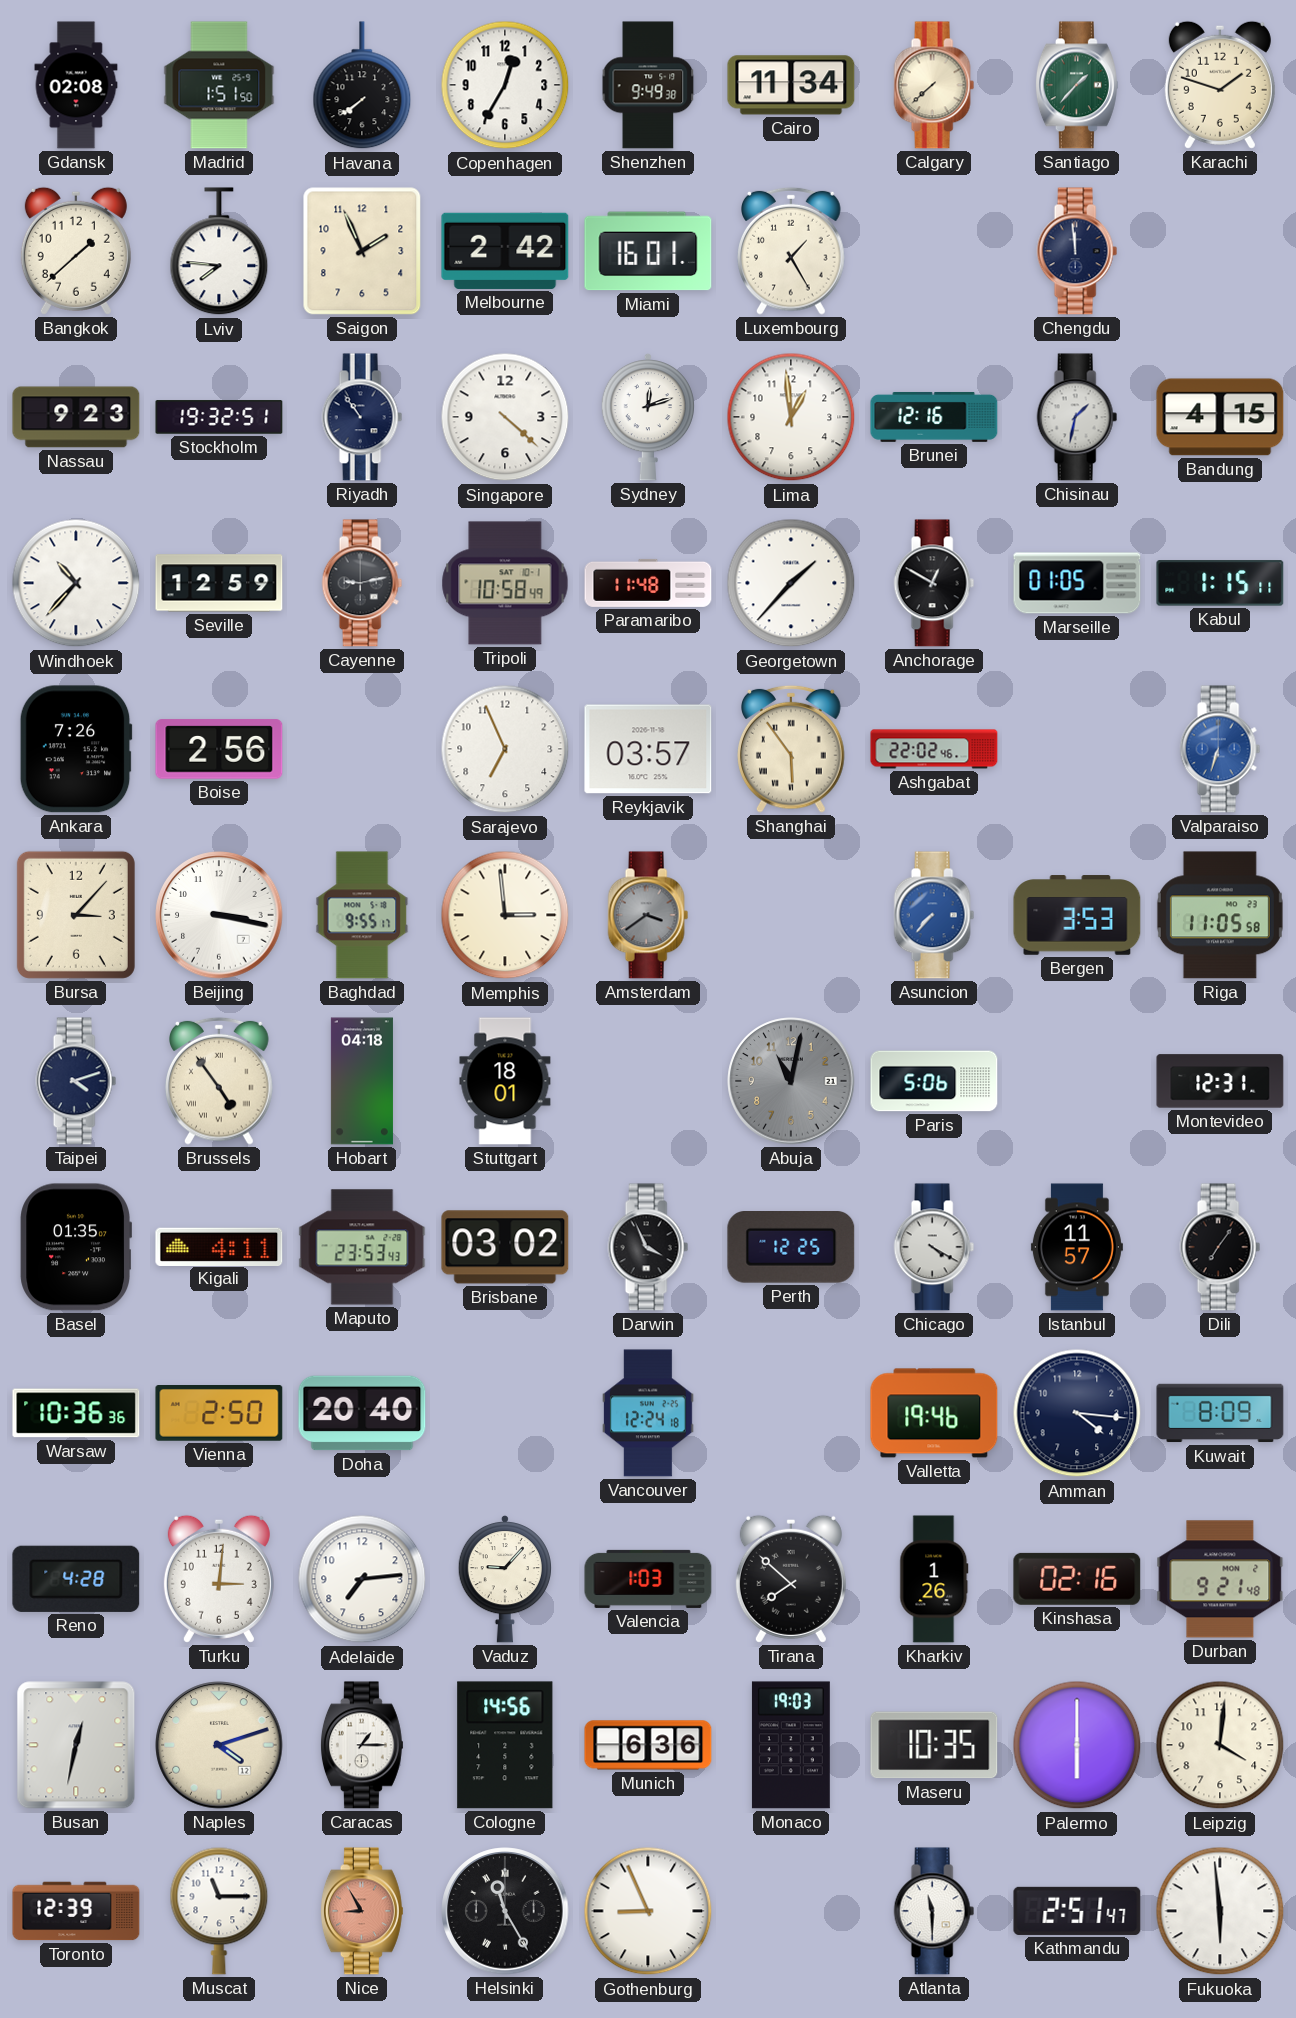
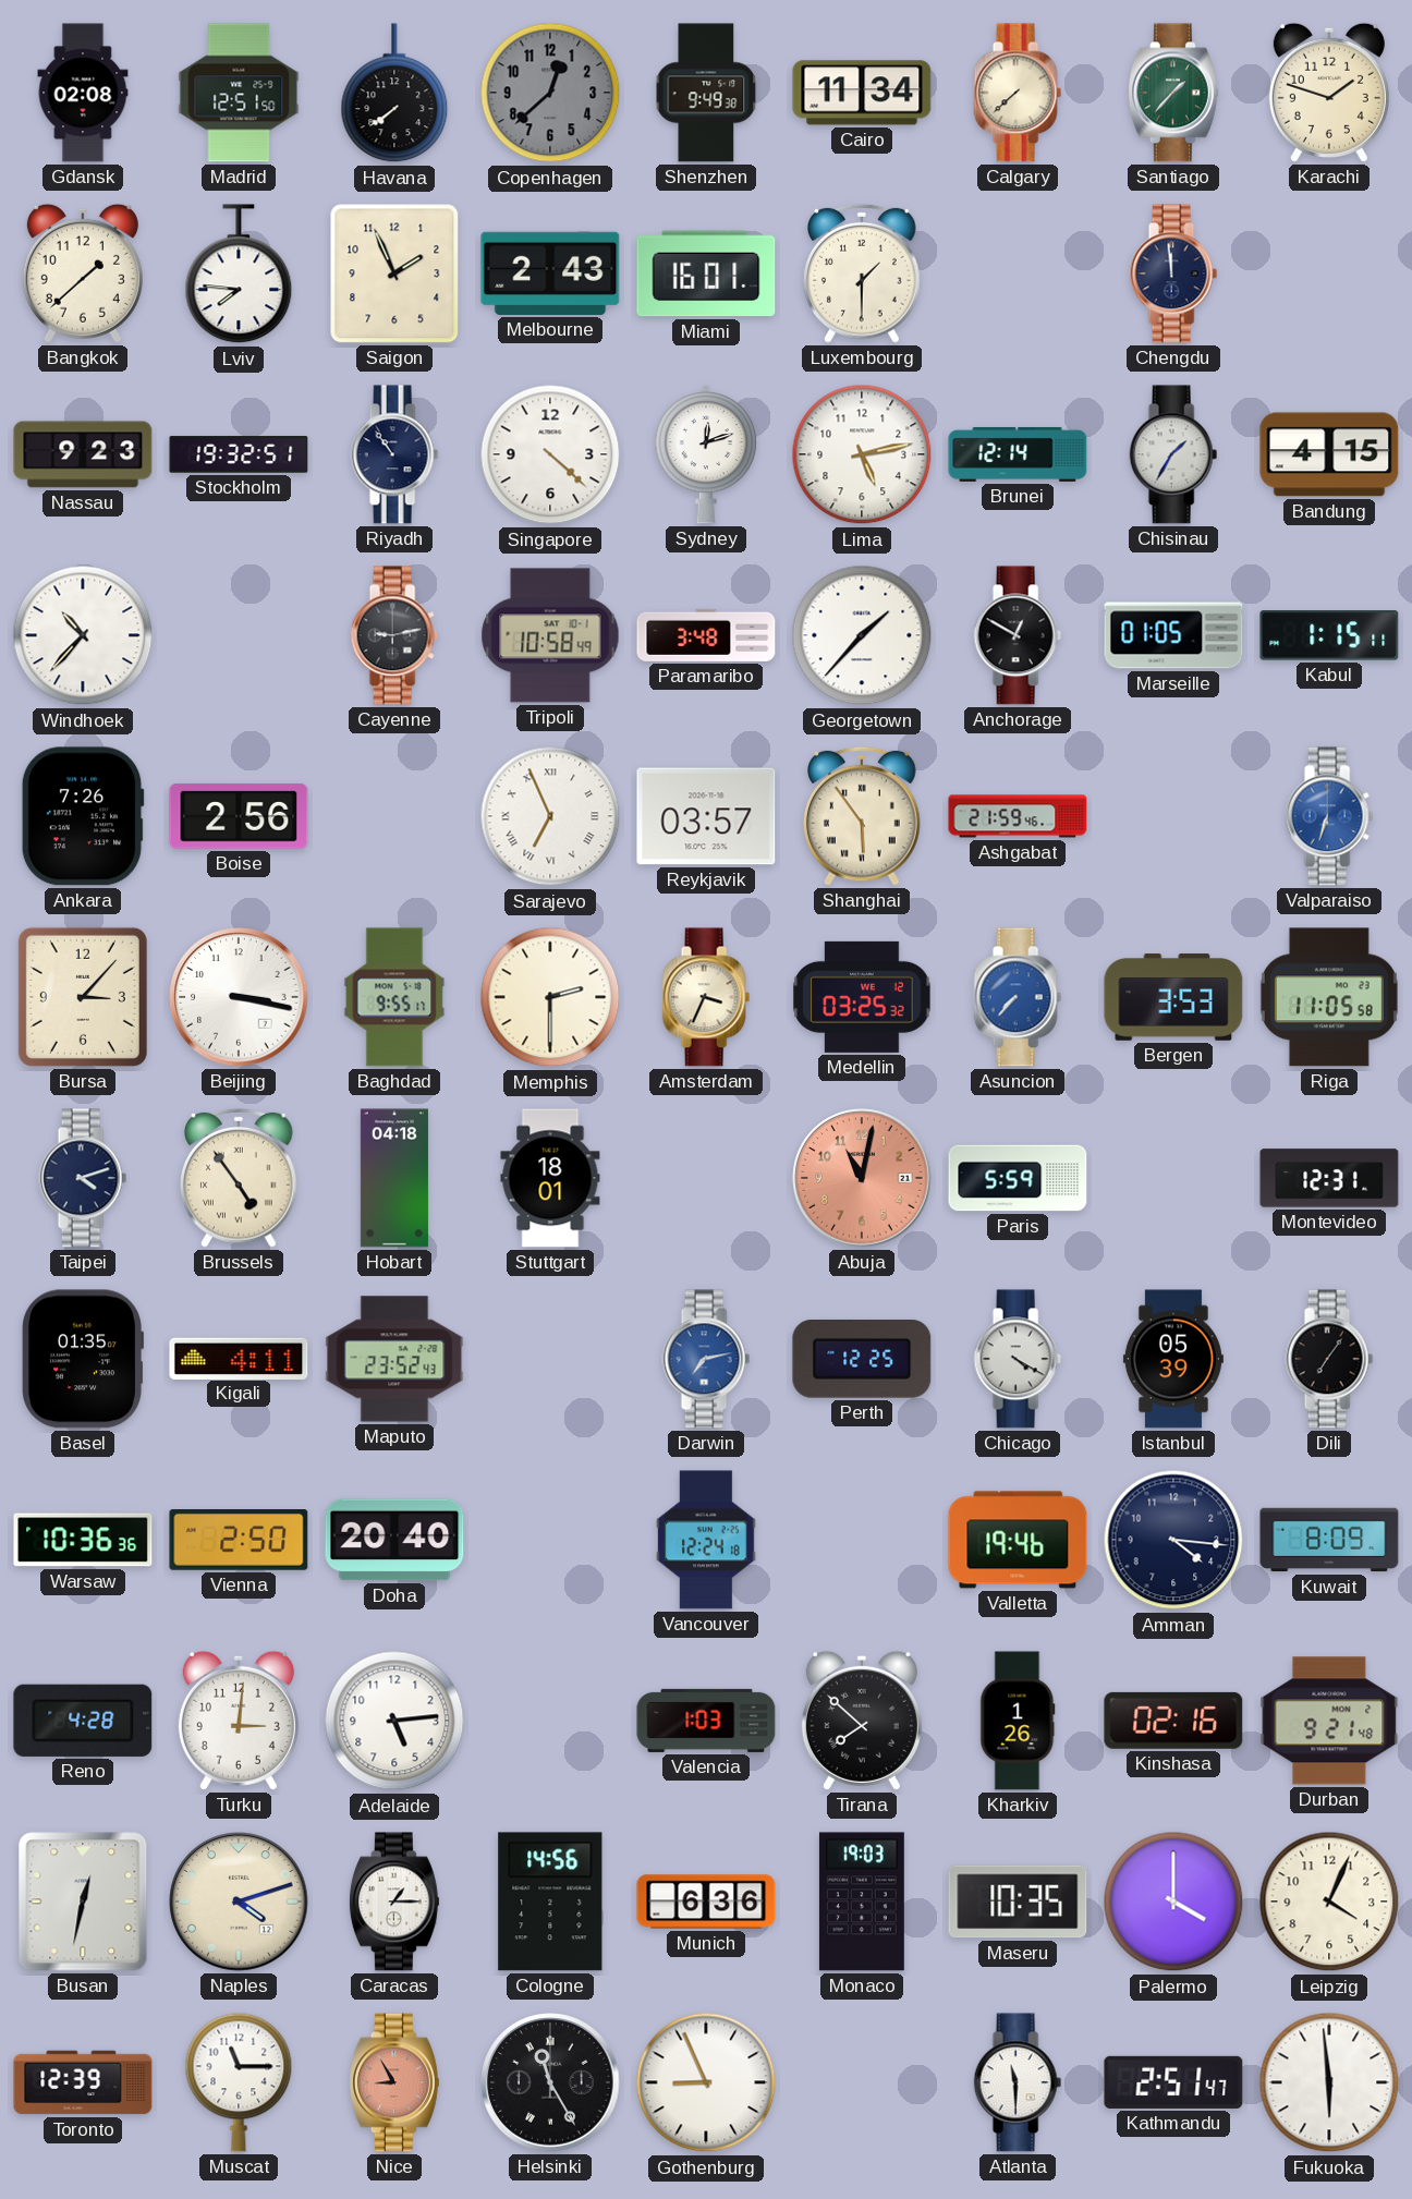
Madrid: 1:51 -> 12:51
Copenhagen: 12:35 -> 12:38
Copenhagen dial: white -> grey
Melbourne: 2:42 -> 2:43
Luxembourg: 1:25 -> 1:30
Lima: 12:59 -> 5:13
Brunei: 12:16 -> 12:14
Chisinau: 1:32 -> 1:35
Seville: 12:59 -> none
Paramaribo: 11:48 -> 3:48
Sarajevo numerals: Arabic -> Roman
Ashgabat: 22:02 -> 21:59
Memphis: 2:59 -> 2:30
Amsterdam: 3:39 -> 3:34
Amsterdam dial: grey -> cream
Medellin: none -> 03:25
Abuja dial: grey -> salmon
Paris: 5:06 -> 5:59
Maputo: 23:53 -> 23:52
Brisbane: 03:02 -> none
Darwin: 3:56 -> 7:13
Darwin dial: black -> blue
Istanbul: 11:57 -> 05:39
Adelaide: 7:14 -> 5:14
Vaduz: 9:07 -> none
Palermo: 6:00 -> 4:00
Leipzig: 4:01 -> 4:04
